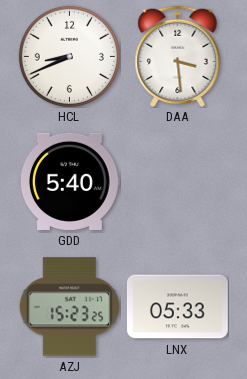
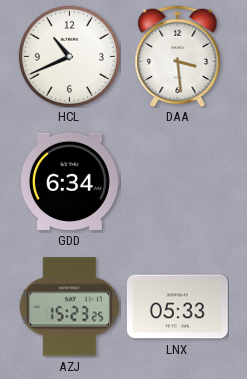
HCL: 8:41 -> 10:41
GDD: 5:40 -> 6:34
